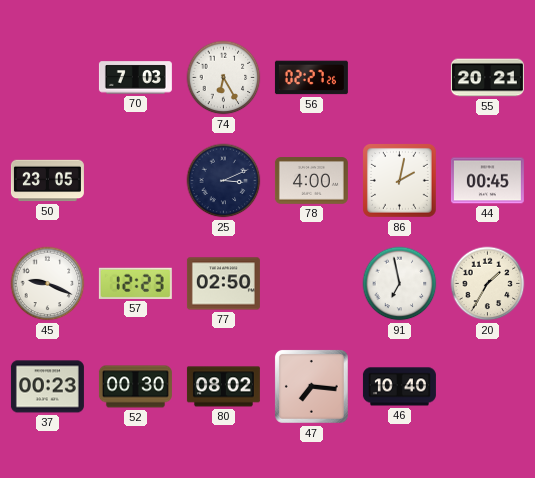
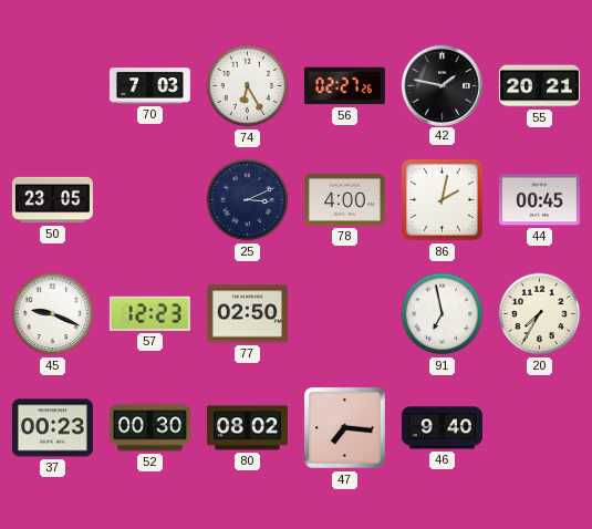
42: none -> 1:47
20: 1:35 -> 7:35
46: 10:40 -> 9:40
